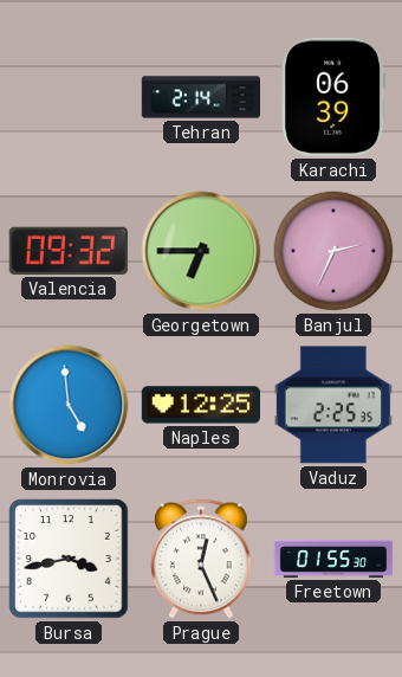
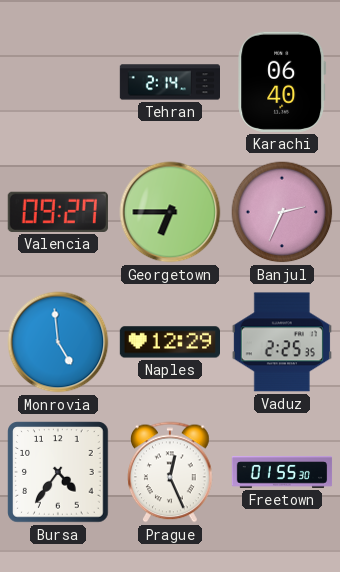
Karachi: 06:39 -> 06:40
Valencia: 09:32 -> 09:27
Naples: 12:25 -> 12:29
Bursa: 3:43 -> 4:36
